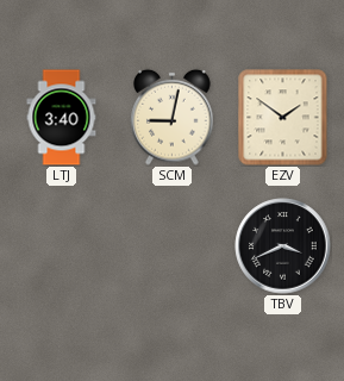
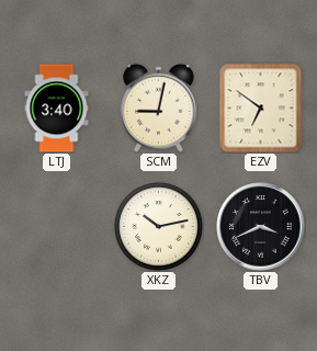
EZV: 1:51 -> 6:51
XKZ: none -> 10:13
